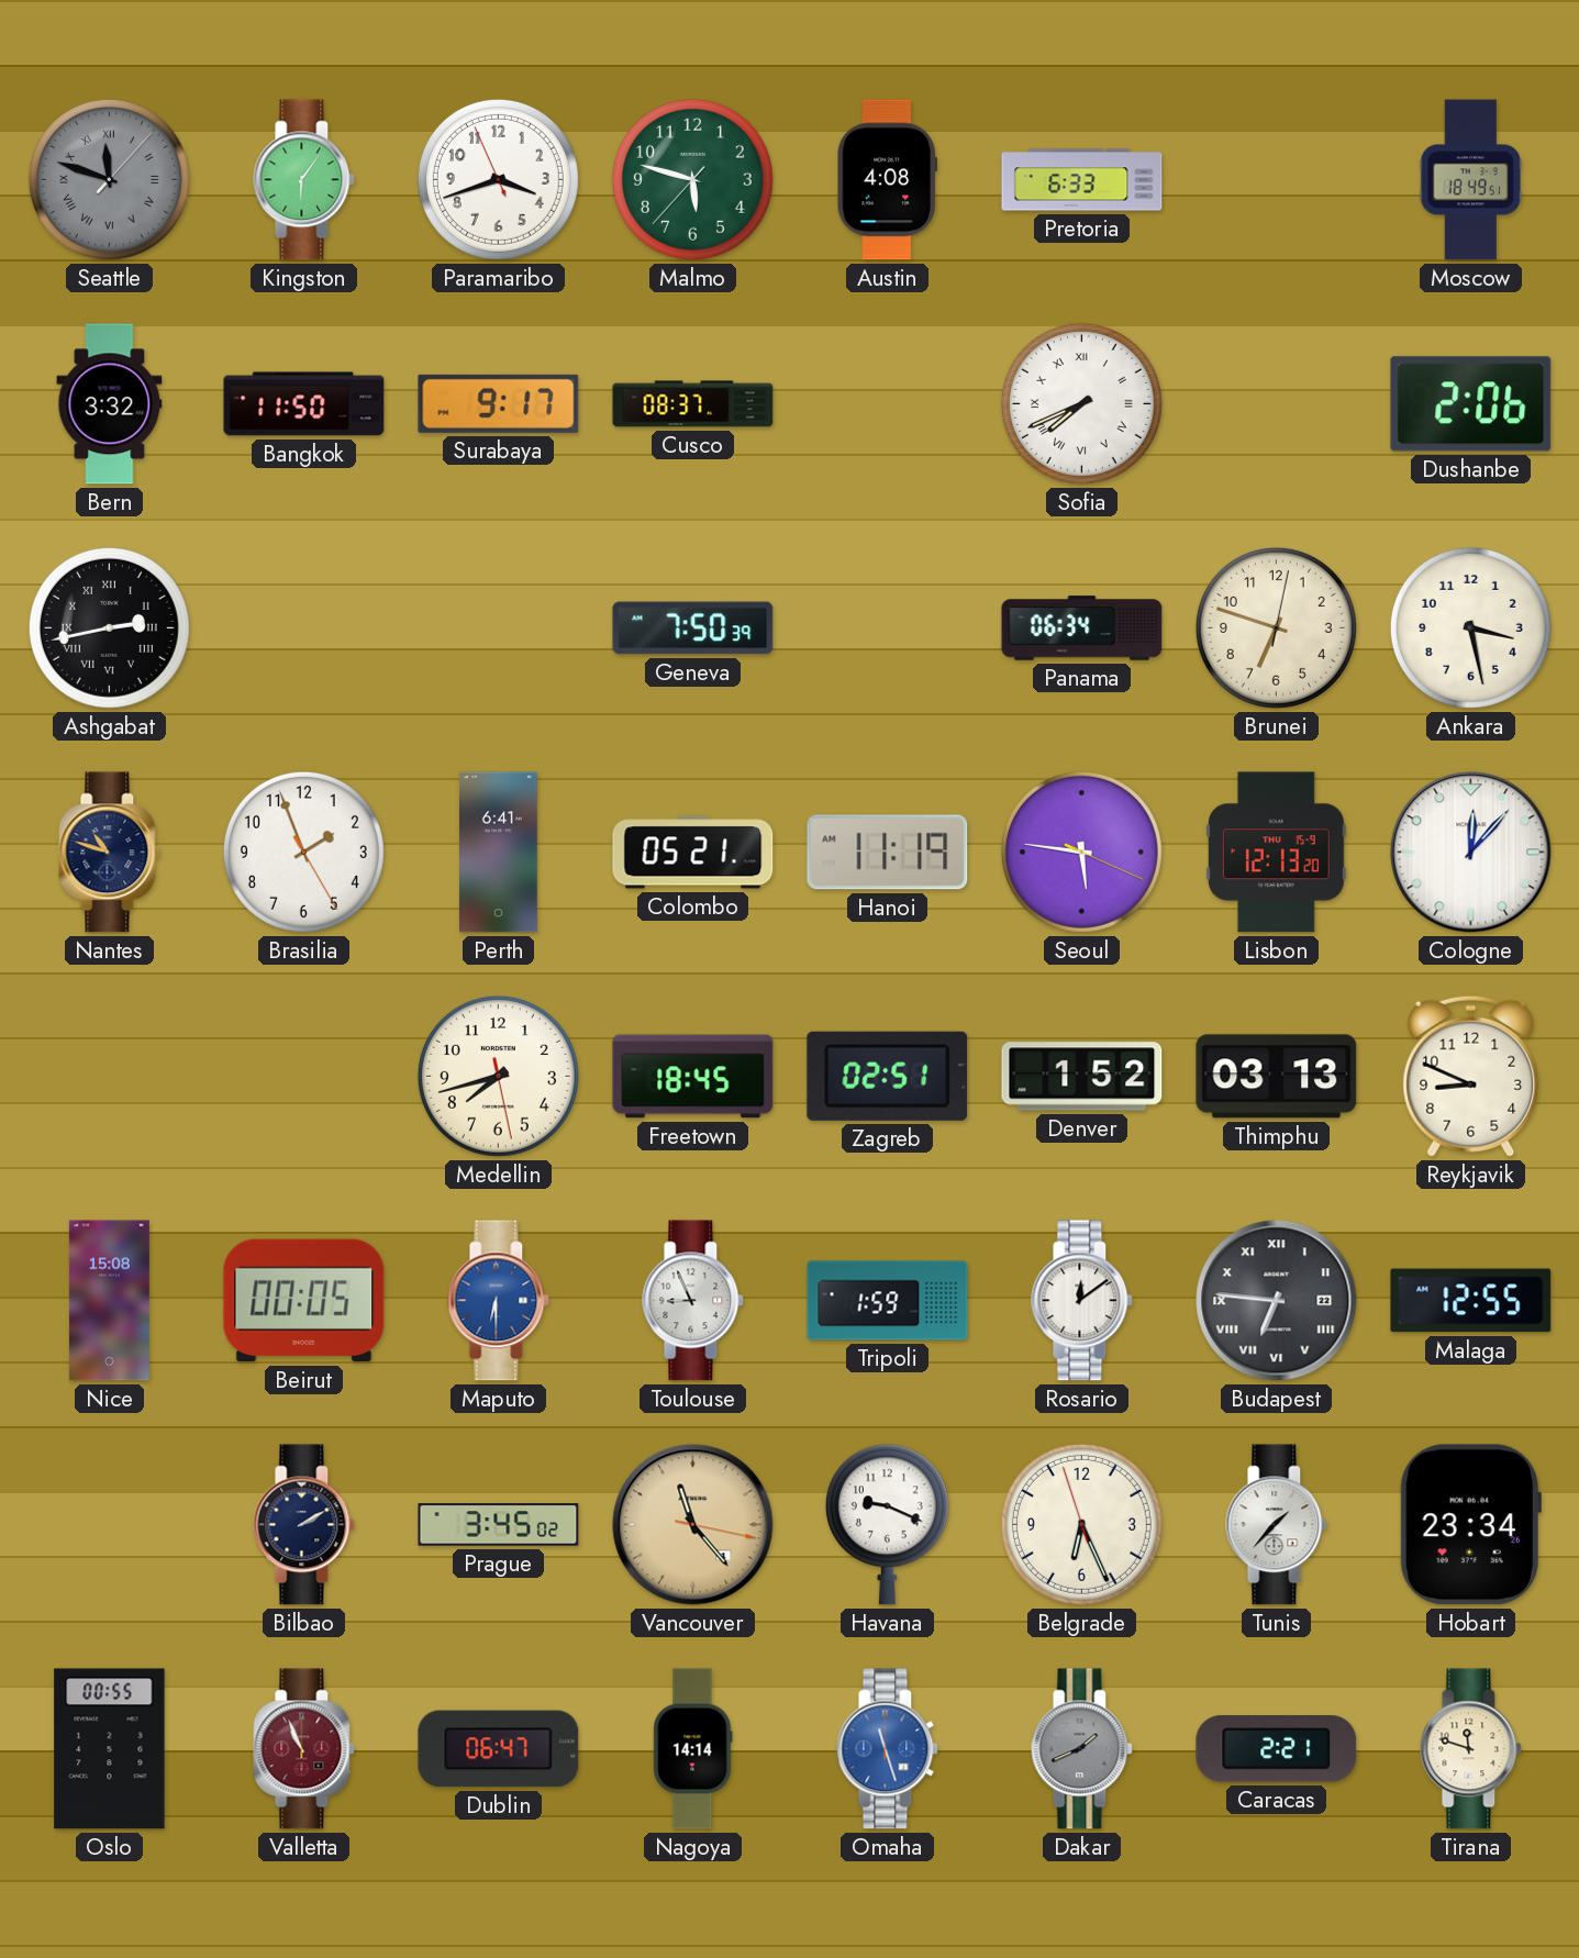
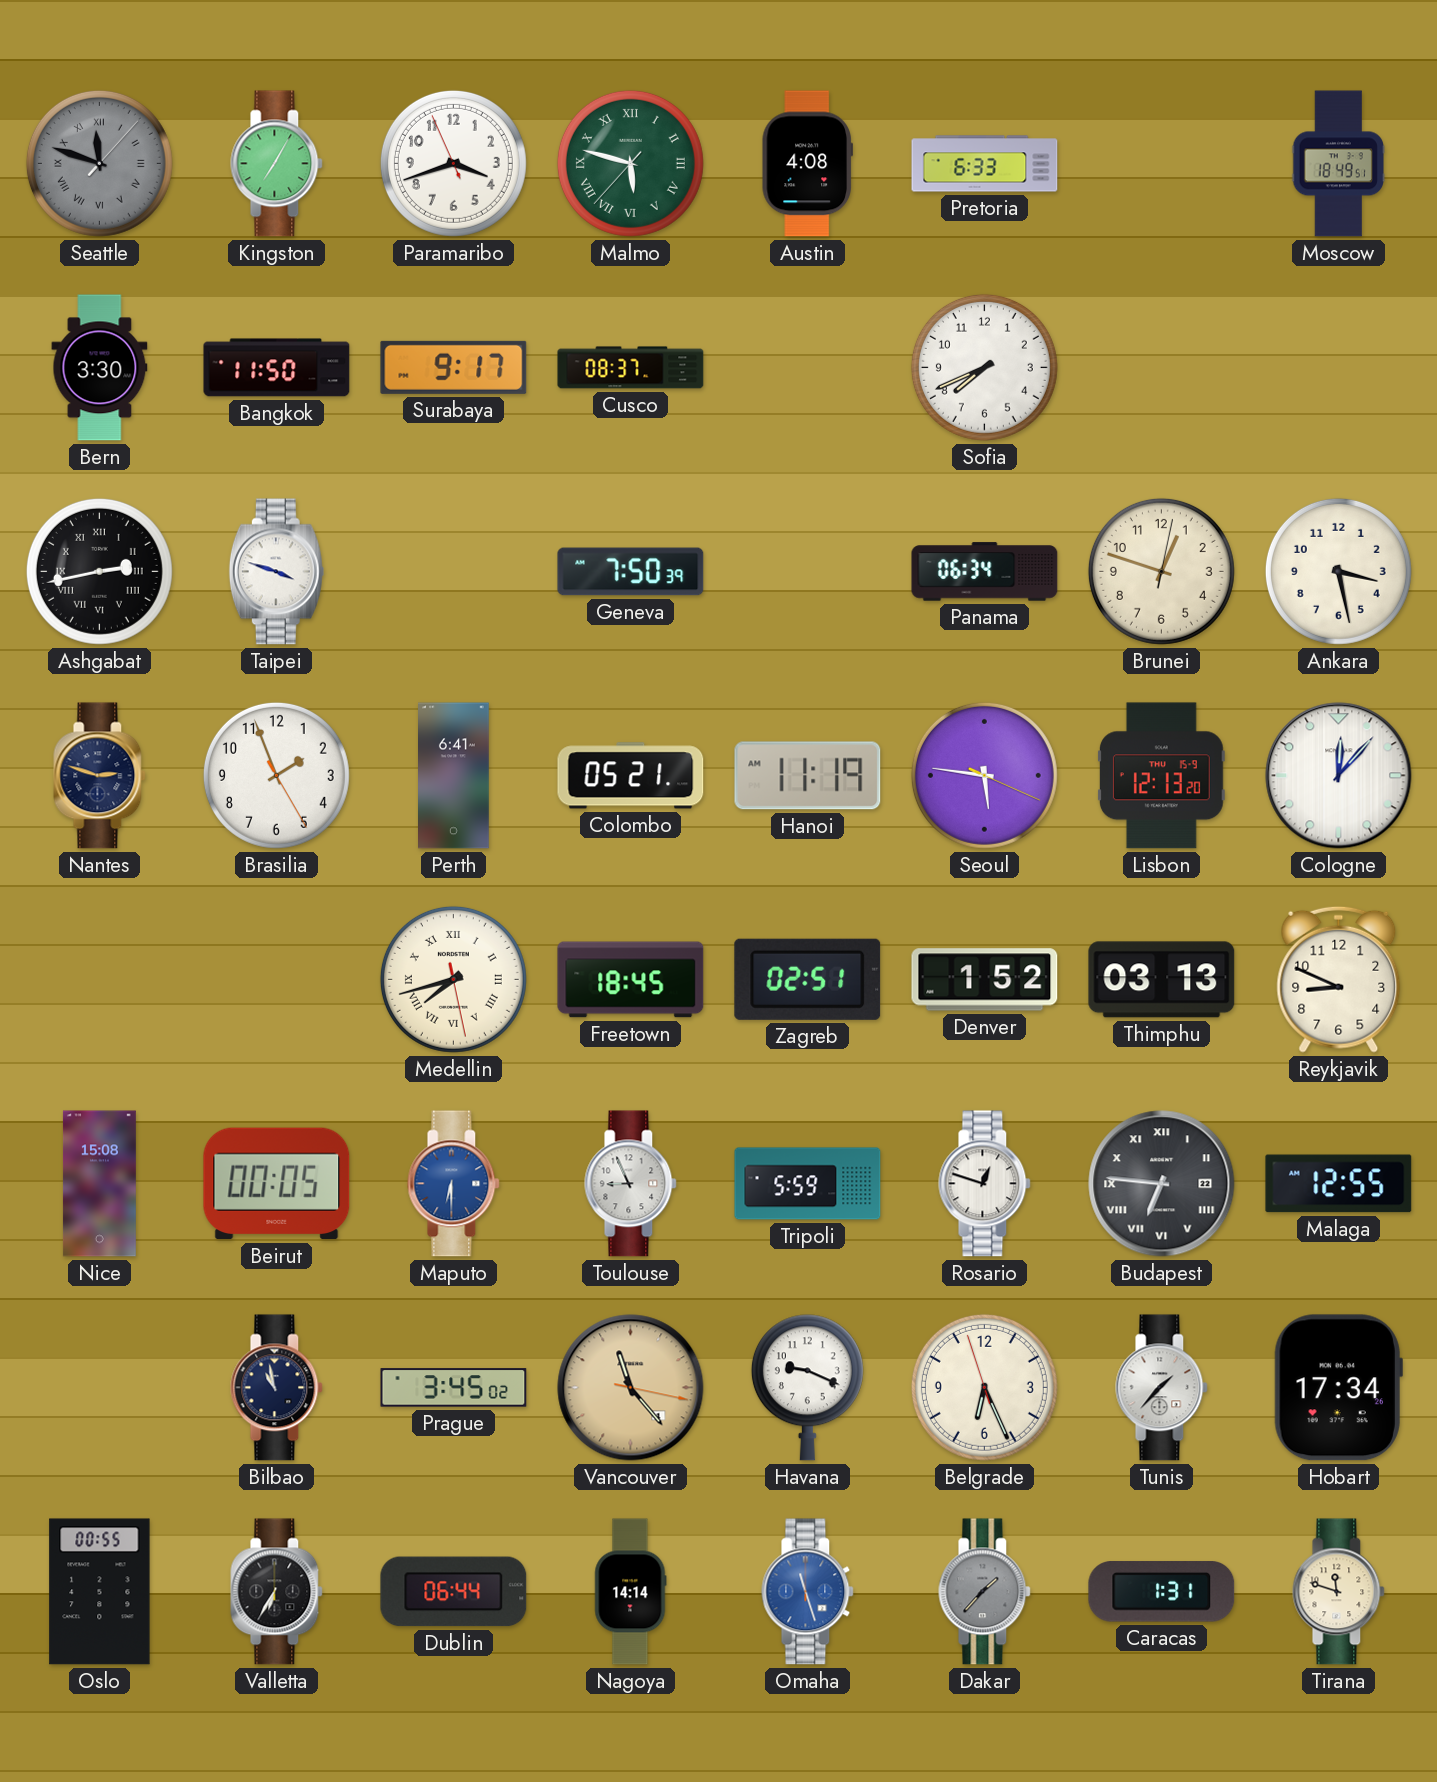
Kingston: 6:06 -> 7:05
Malmo numerals: Arabic -> Roman
Bern: 3:32 -> 3:30
Sofia numerals: Roman -> Arabic
Dushanbe: 2:06 -> none
Taipei: none -> 3:48
Brunei: 6:48 -> 12:48
Nantes: 10:48 -> 2:48
Medellin numerals: Arabic -> Roman
Tripoli: 1:59 -> 5:59
Rosario: 12:09 -> 12:48
Bilbao: 2:10 -> 10:58
Hobart: 23:34 -> 17:34
Valletta: 10:56 -> 6:35
Valletta dial: burgundy -> black
Dublin: 06:47 -> 06:44
Dakar: 1:41 -> 1:37
Caracas: 2:21 -> 1:31
